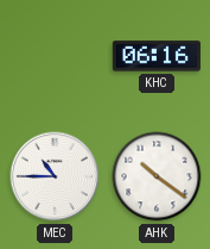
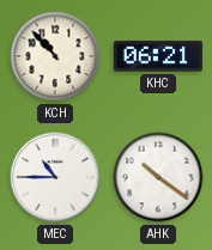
KCH: none -> 10:53
KHC: 06:16 -> 06:21
